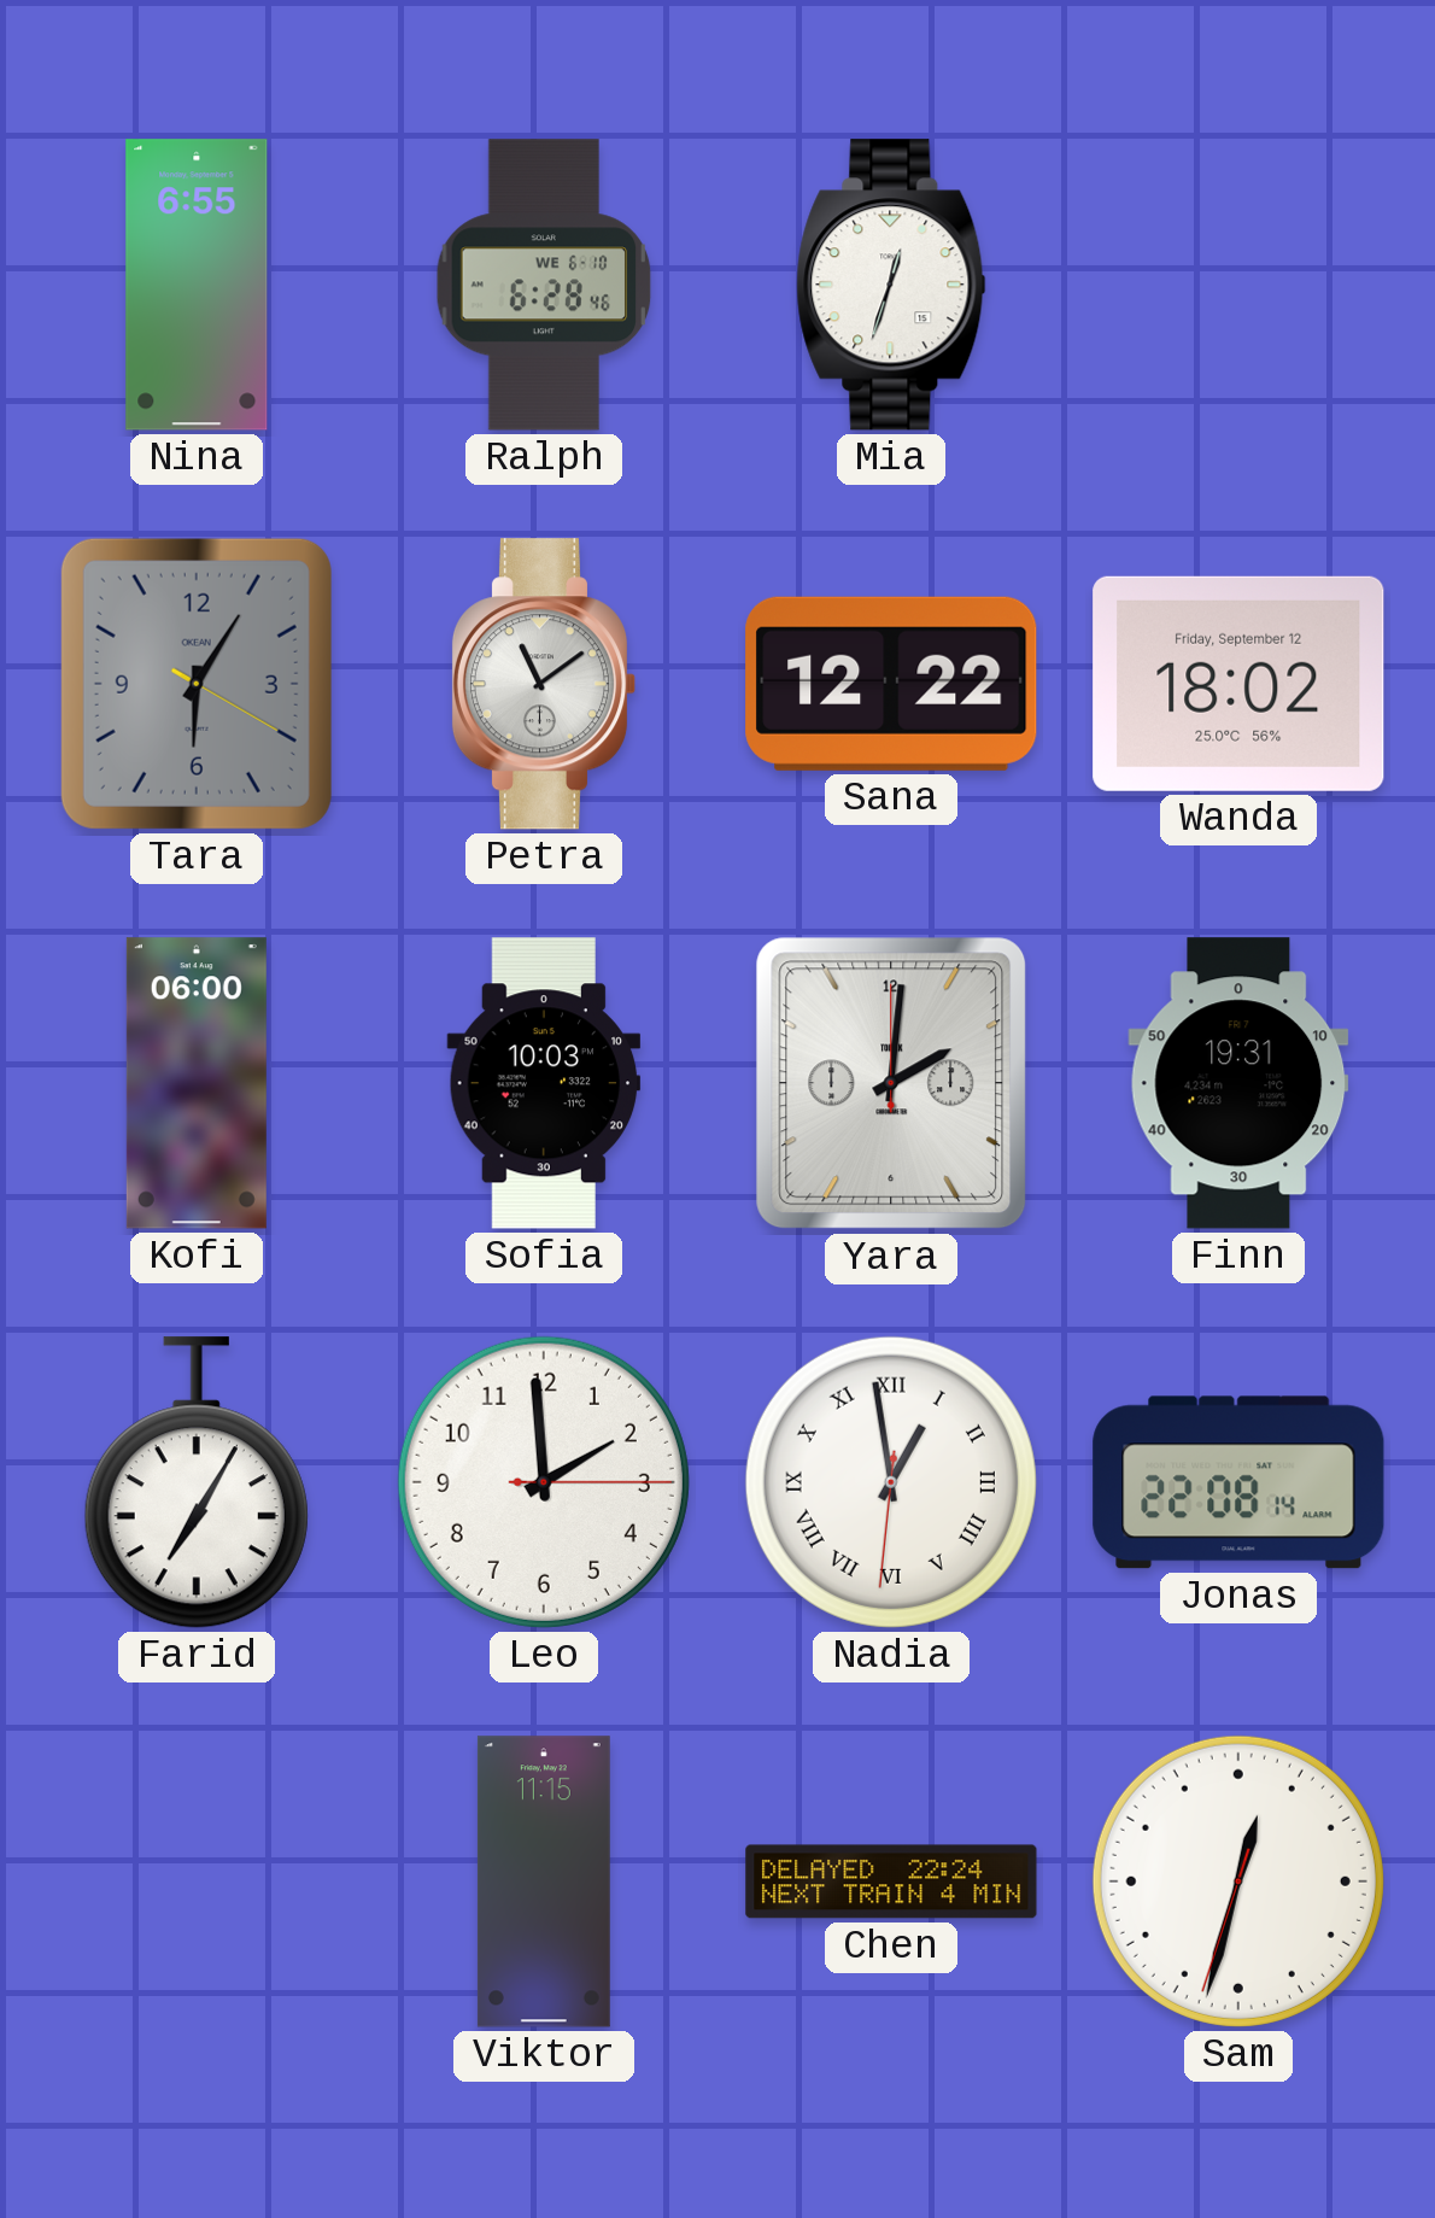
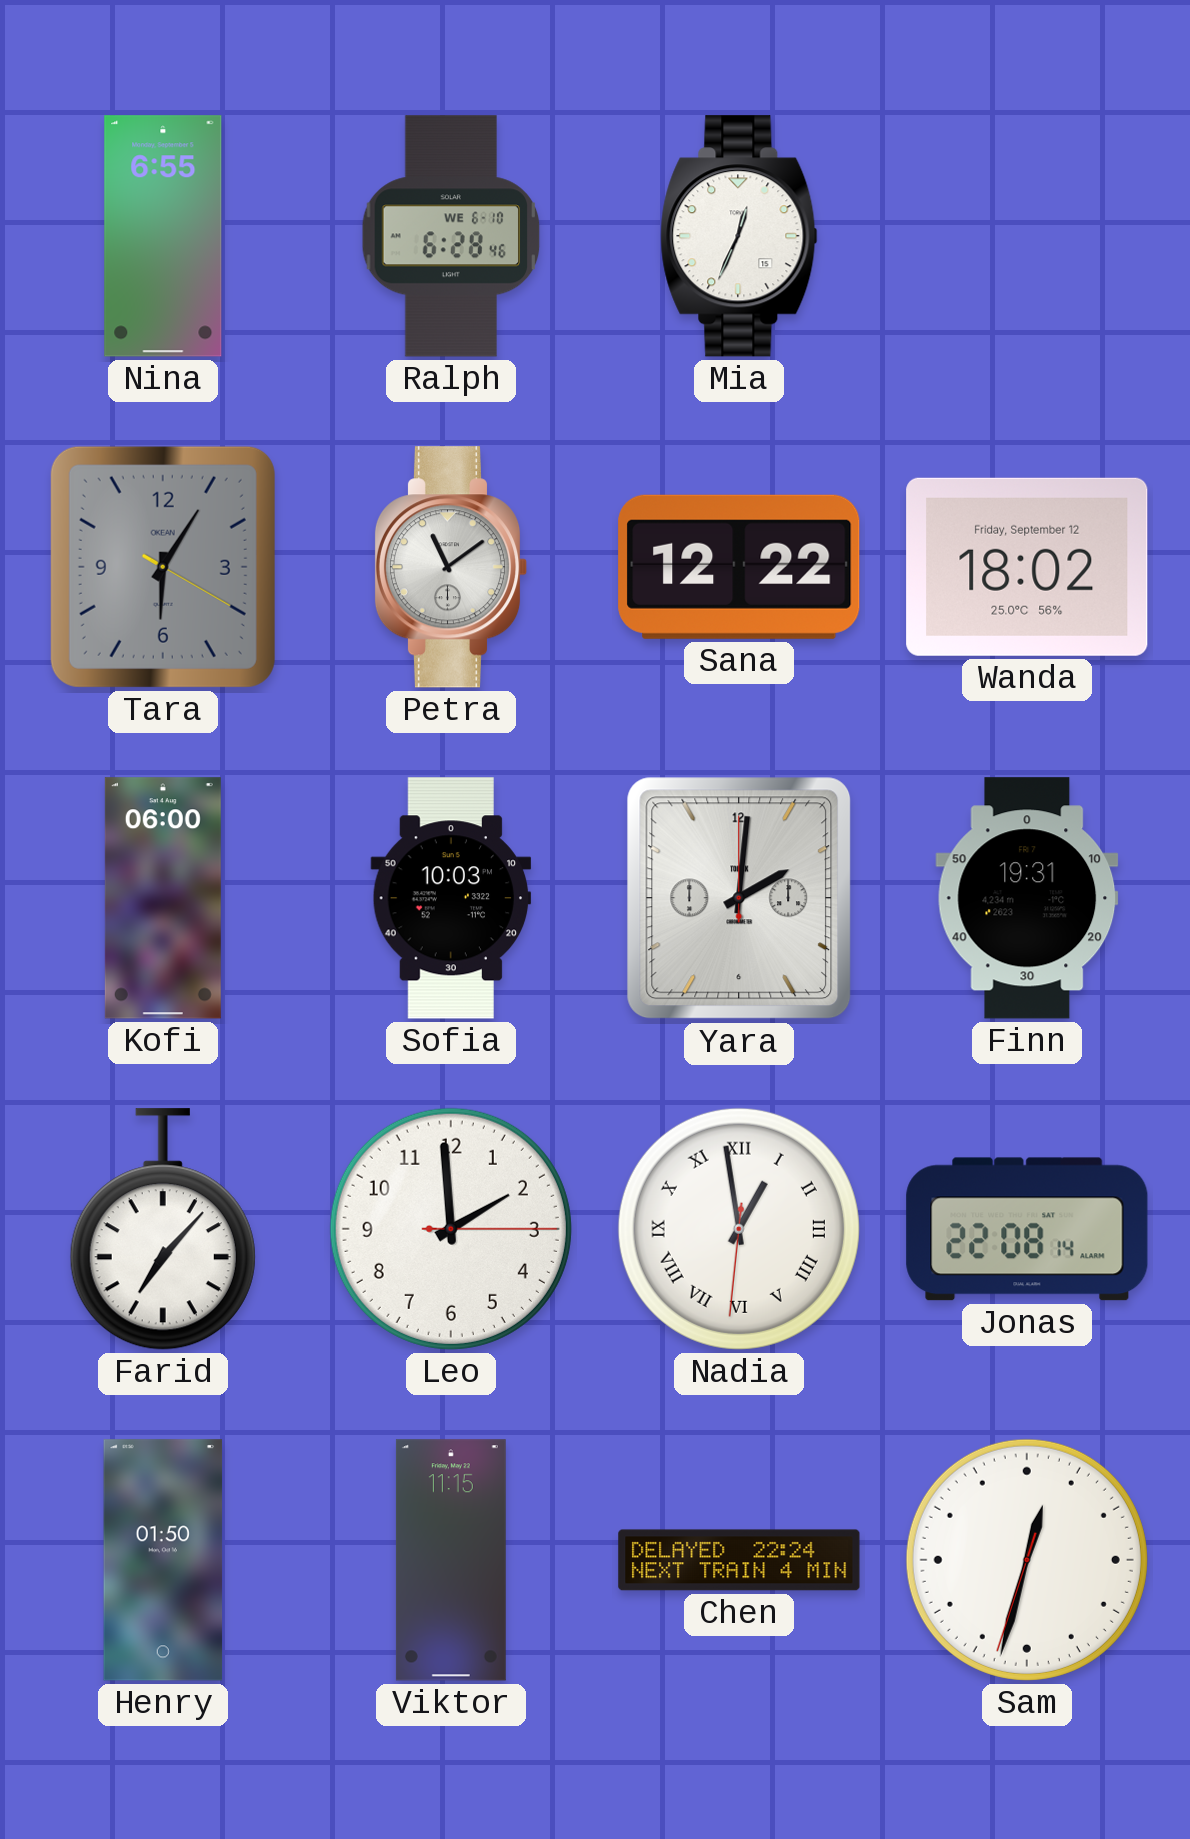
Mia: 12:33 -> 12:34
Farid: 7:05 -> 7:07
Henry: none -> 01:50
